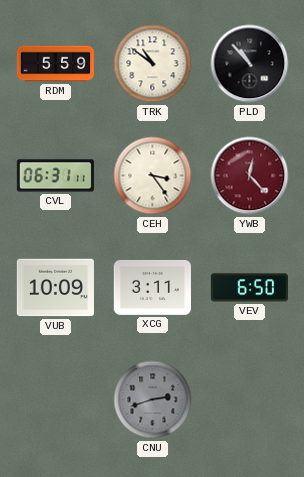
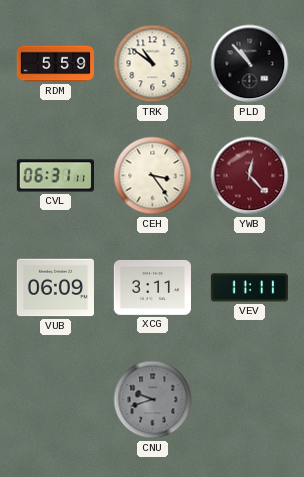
VUB: 10:09 -> 06:09
VEV: 6:50 -> 11:11
CNU: 2:42 -> 9:42
